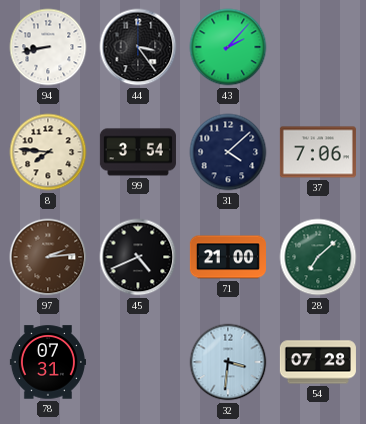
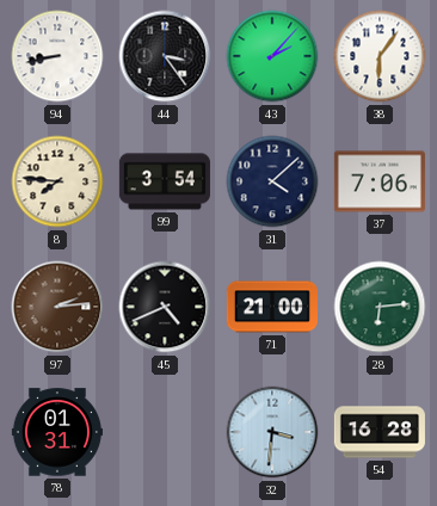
38: none -> 6:06
28: 7:08 -> 6:14
78: 07:31 -> 01:31
54: 07:28 -> 16:28
